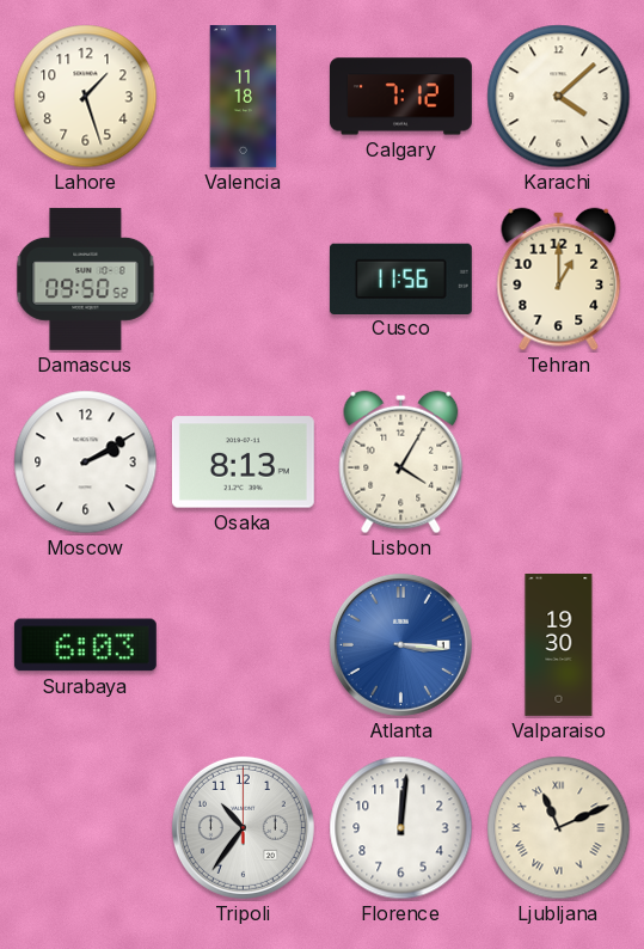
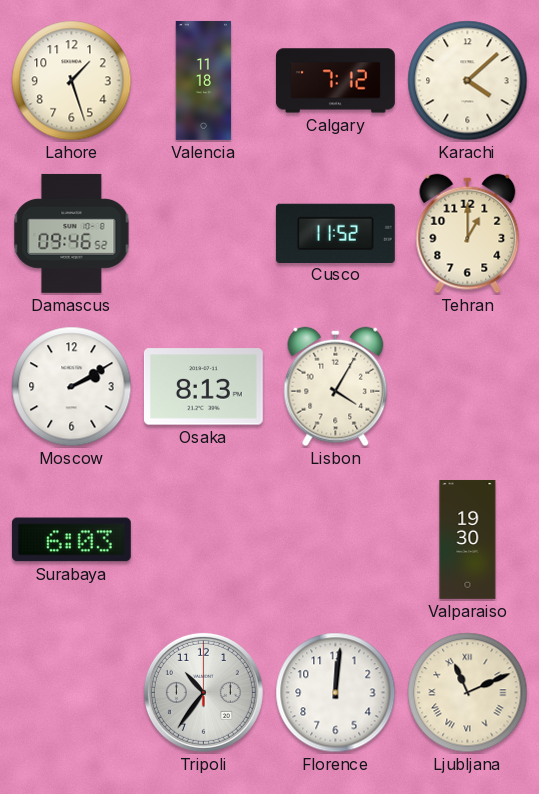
Damascus: 09:50 -> 09:46
Cusco: 11:56 -> 11:52
Atlanta: 3:16 -> none
